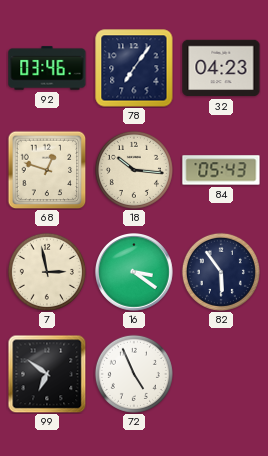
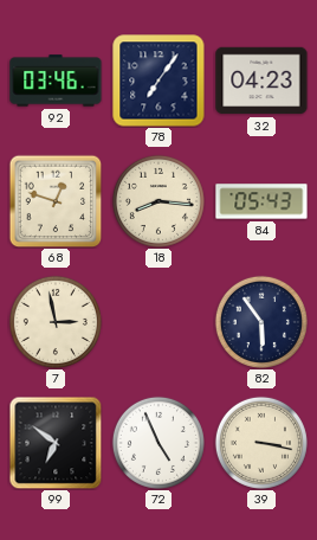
18: 10:16 -> 8:16
16: 3:21 -> none
39: none -> 3:17
